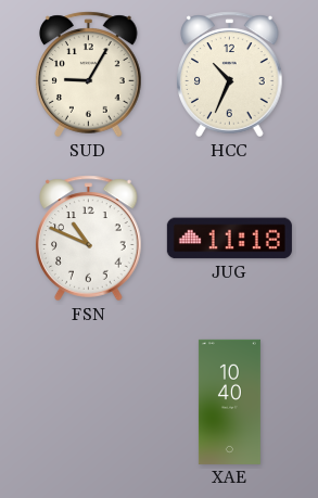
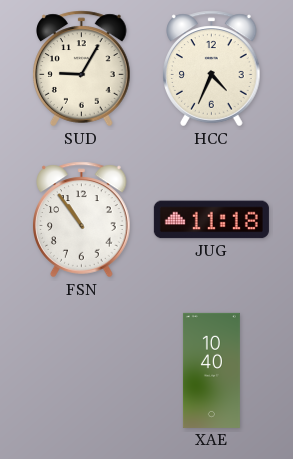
HCC: 10:34 -> 4:34
FSN: 10:49 -> 10:54
